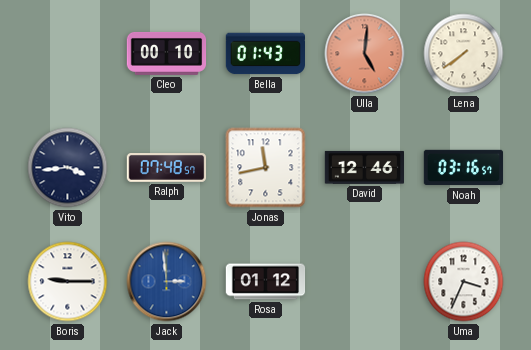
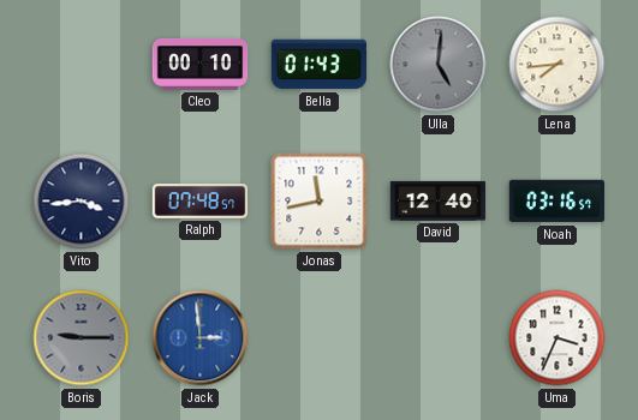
Ulla dial: salmon -> grey
Lena: 7:39 -> 7:44
David: 12:46 -> 12:40
Boris dial: white -> grey
Rosa: 01:12 -> none
